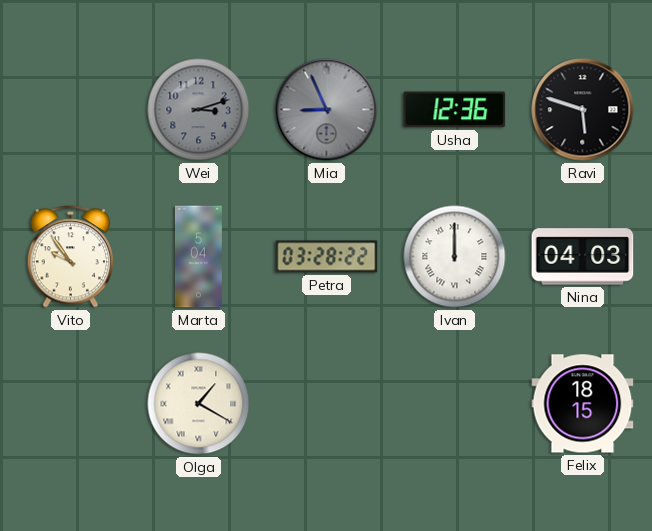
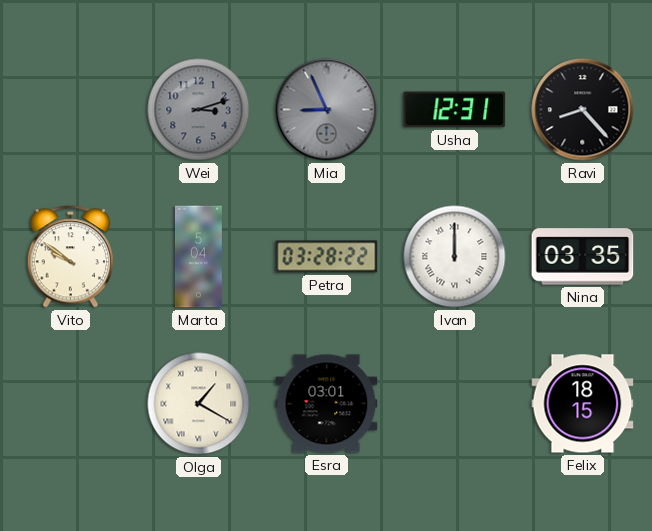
Usha: 12:36 -> 12:31
Ravi: 5:48 -> 8:23
Vito: 9:54 -> 9:51
Nina: 04:03 -> 03:35
Esra: none -> 03:01
